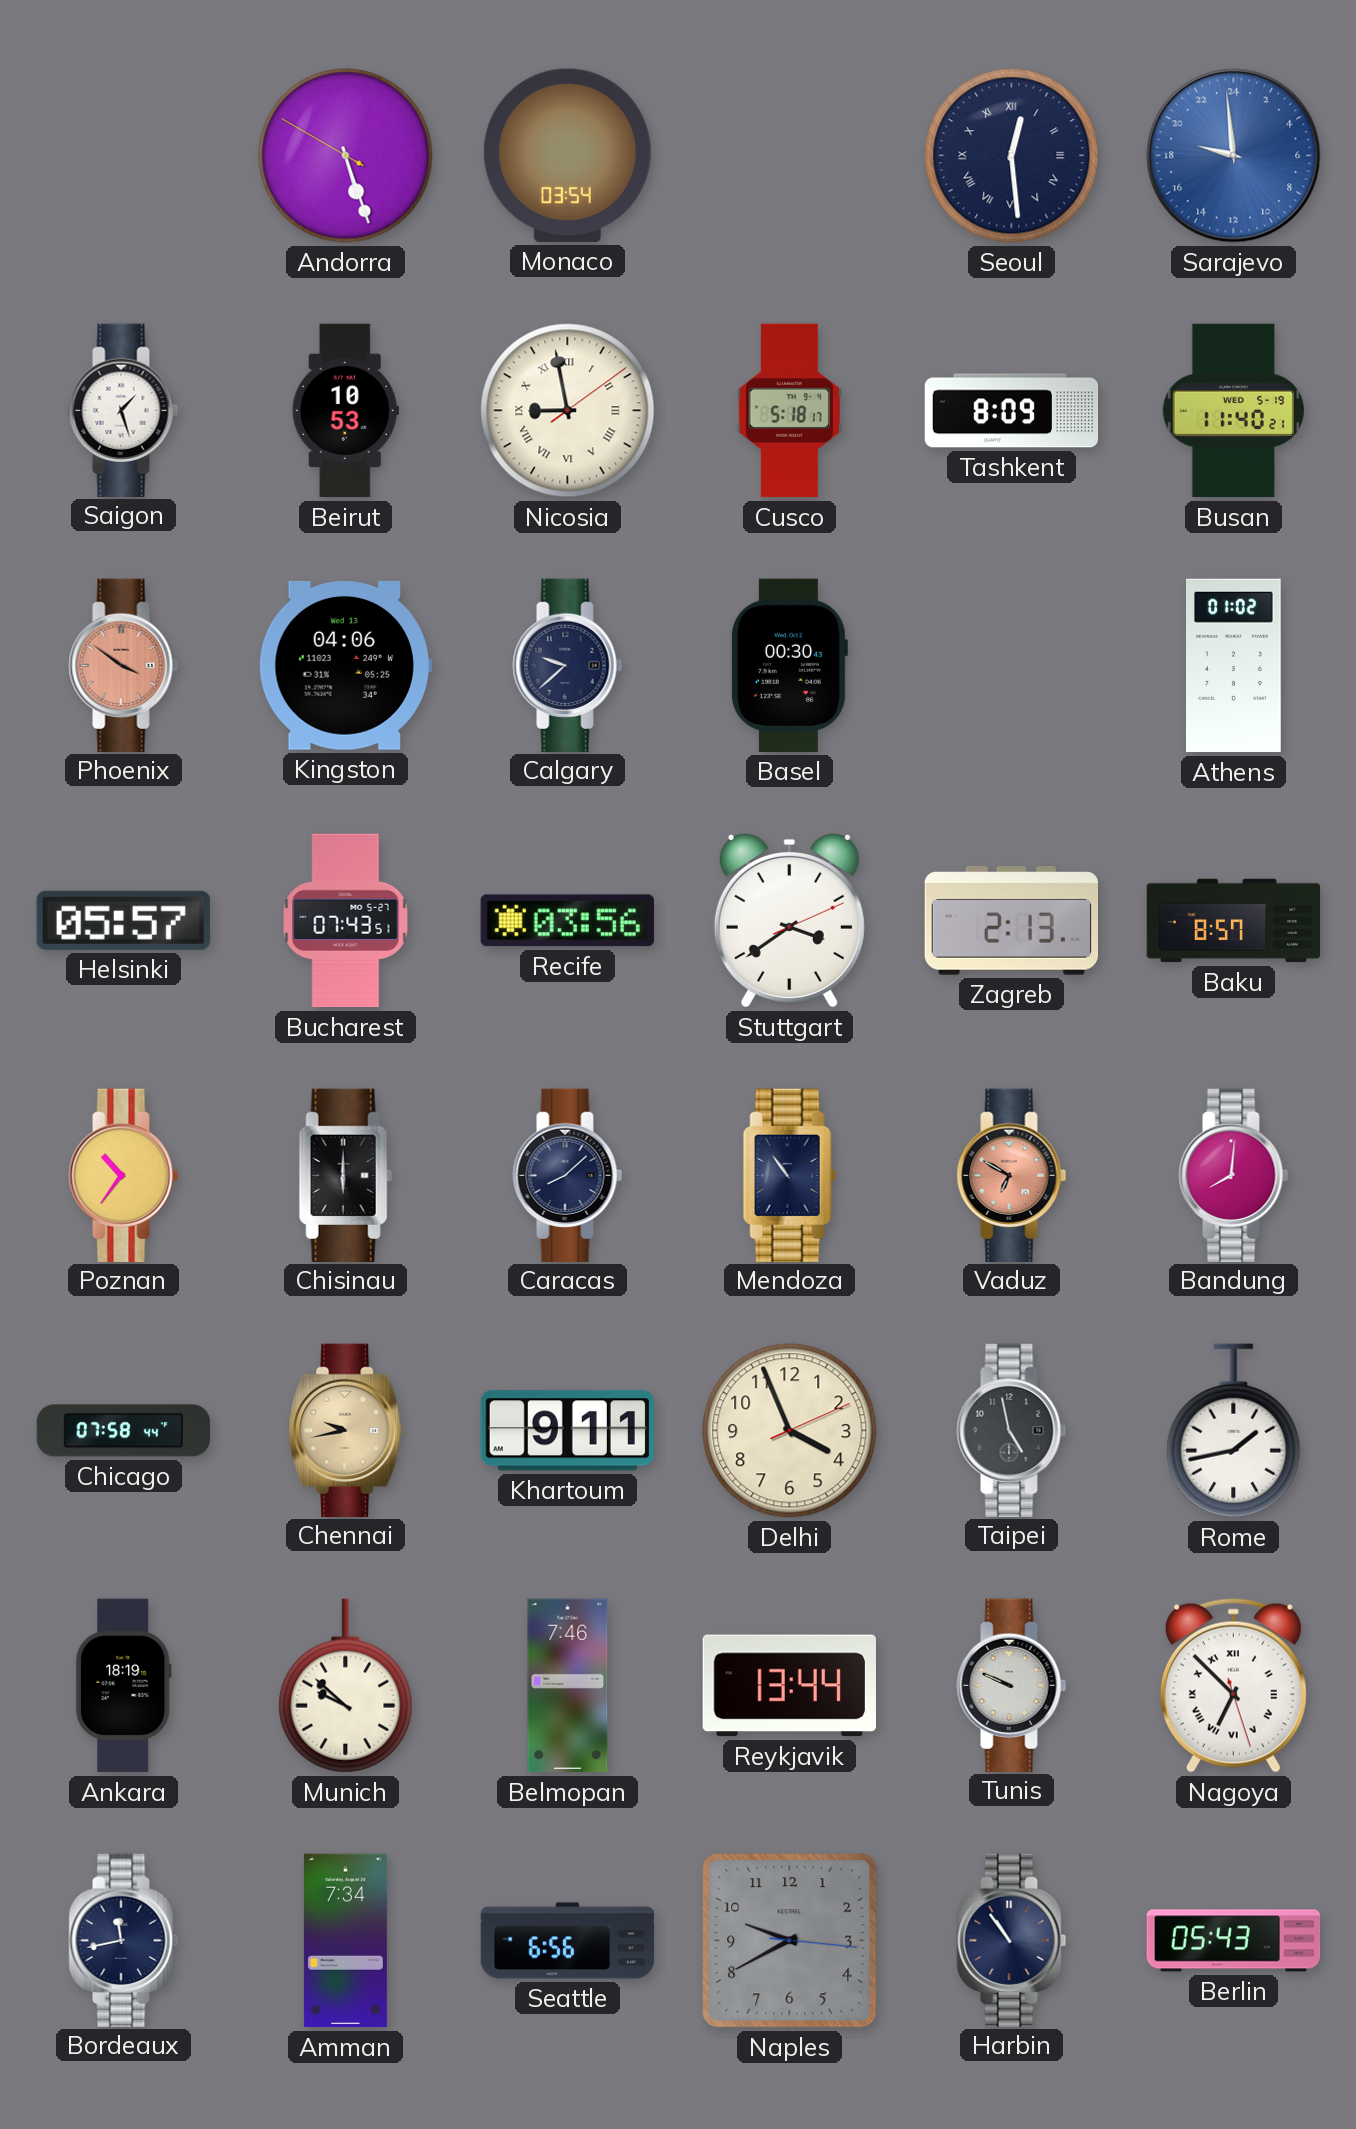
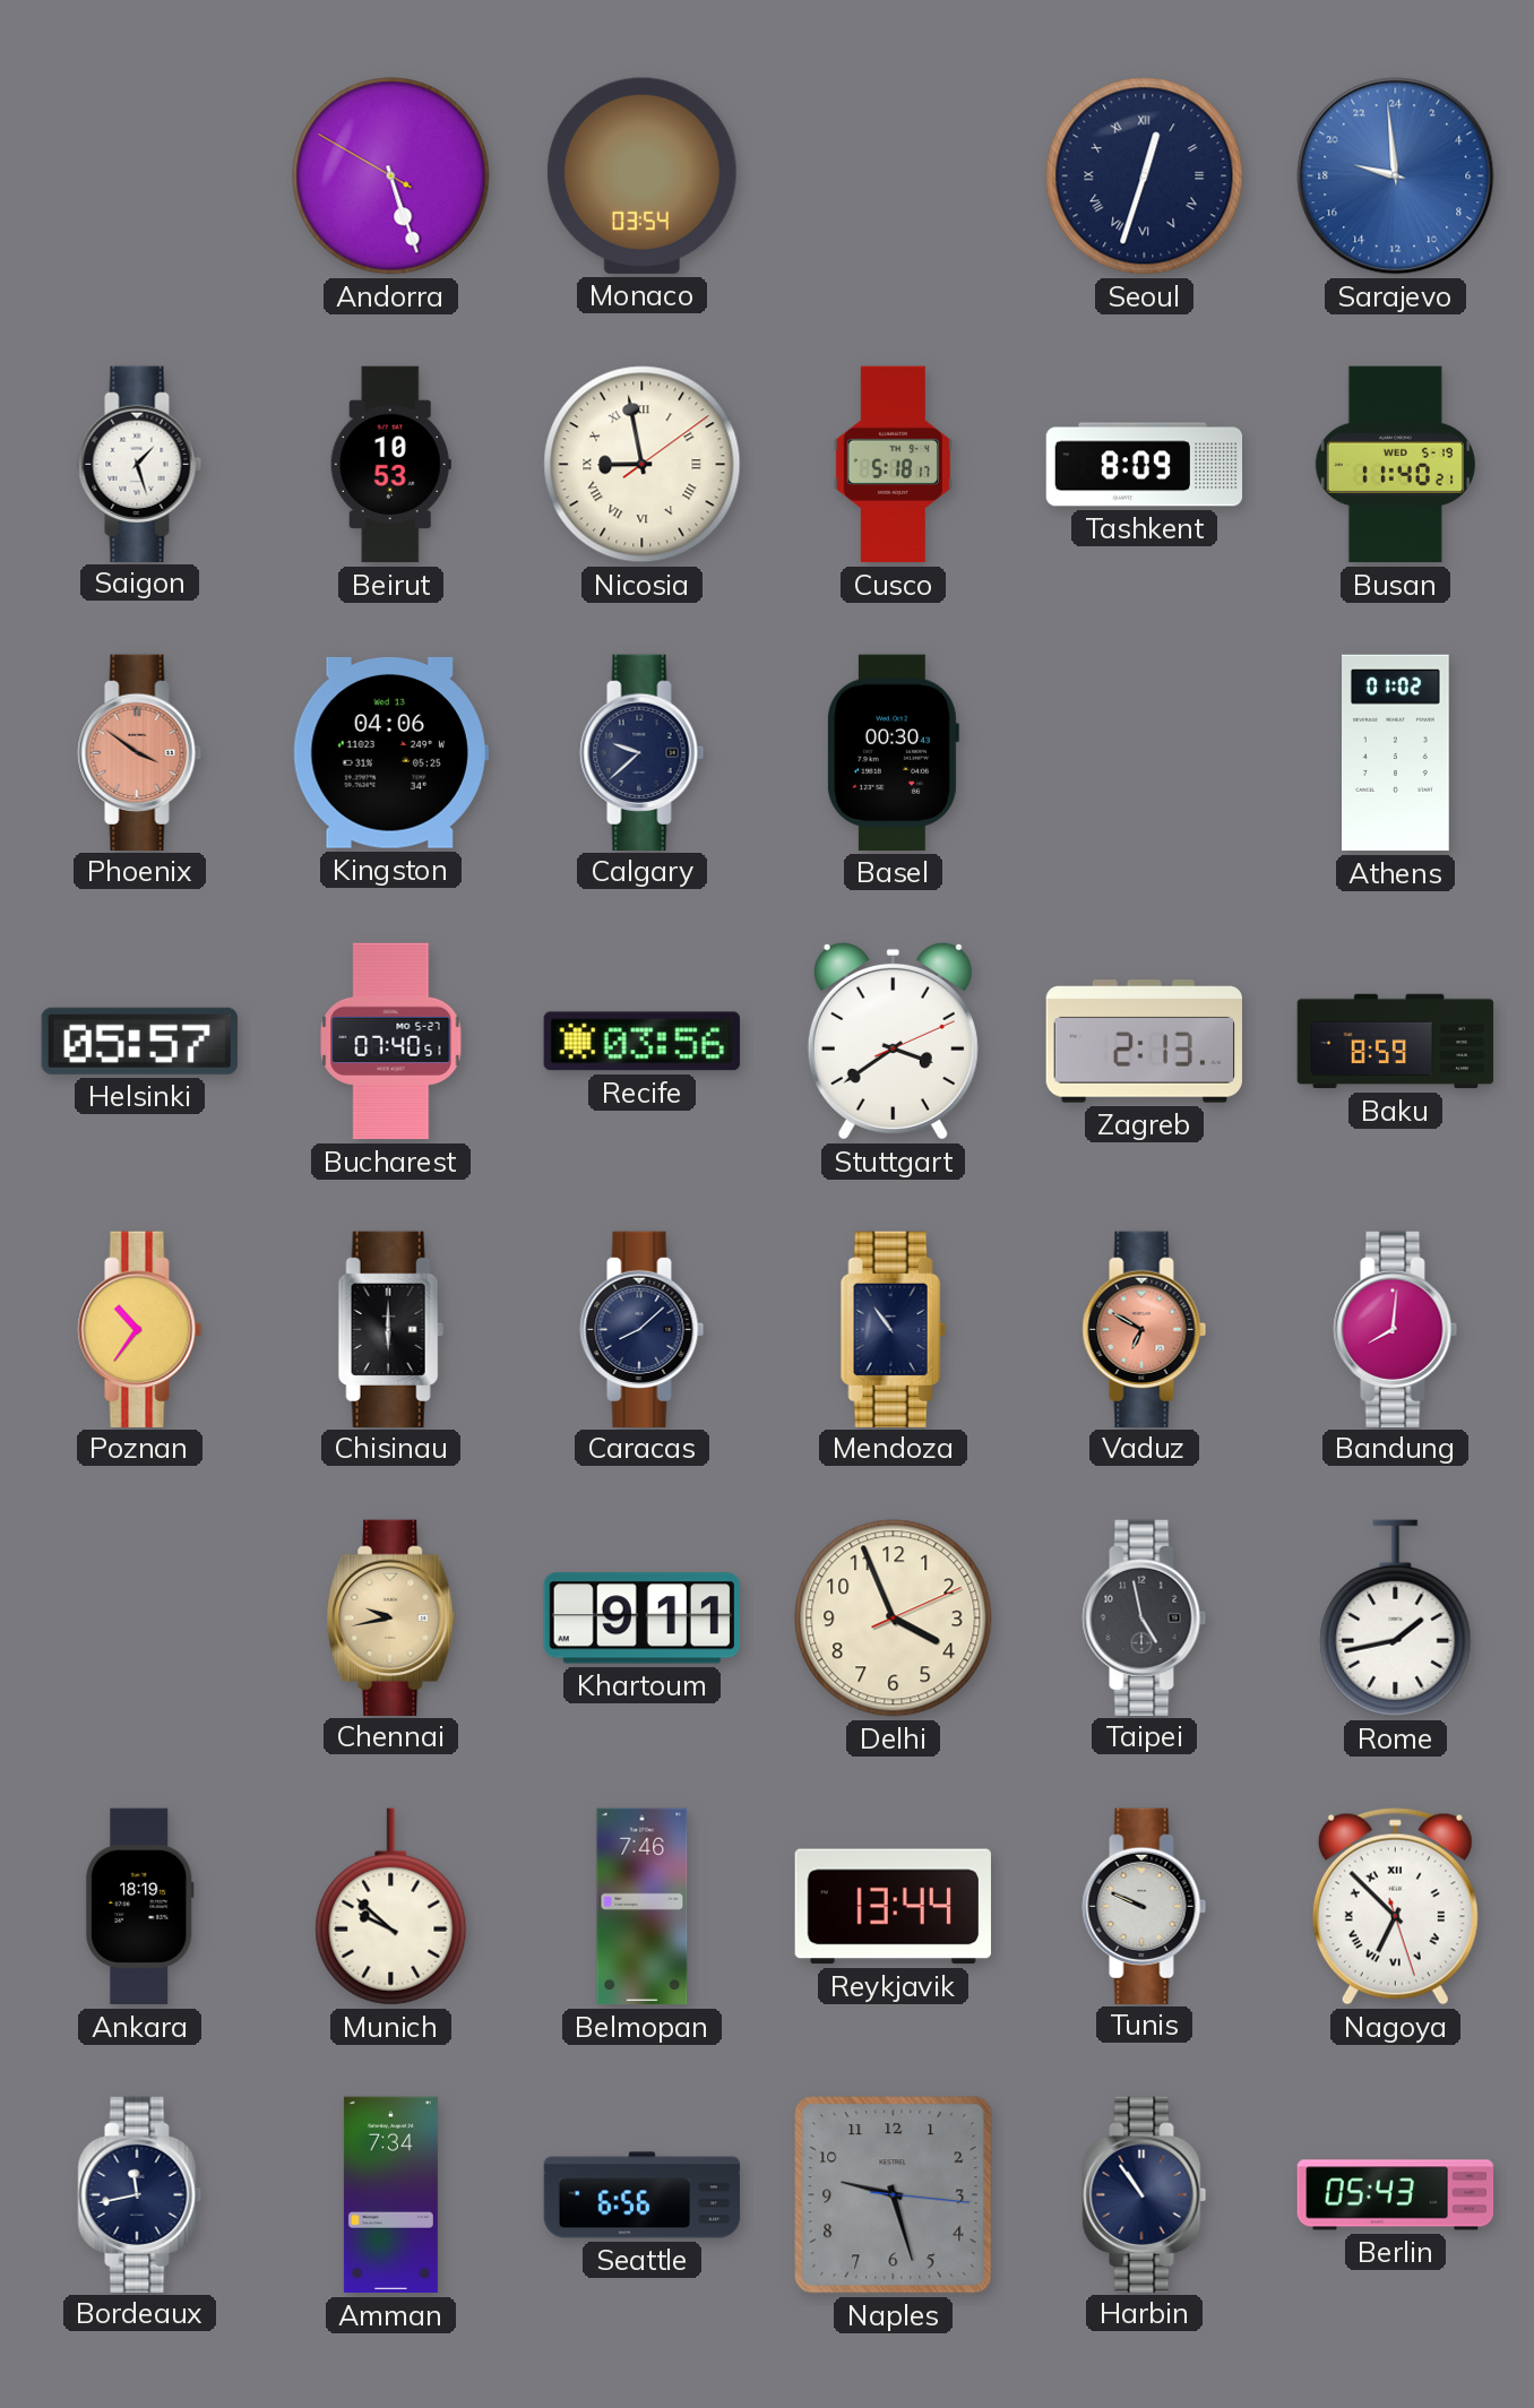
Seoul: 12:29 -> 12:33
Bucharest: 07:43 -> 07:40
Baku: 8:57 -> 8:59
Chicago: 07:58 -> none
Naples: 9:40 -> 9:27
